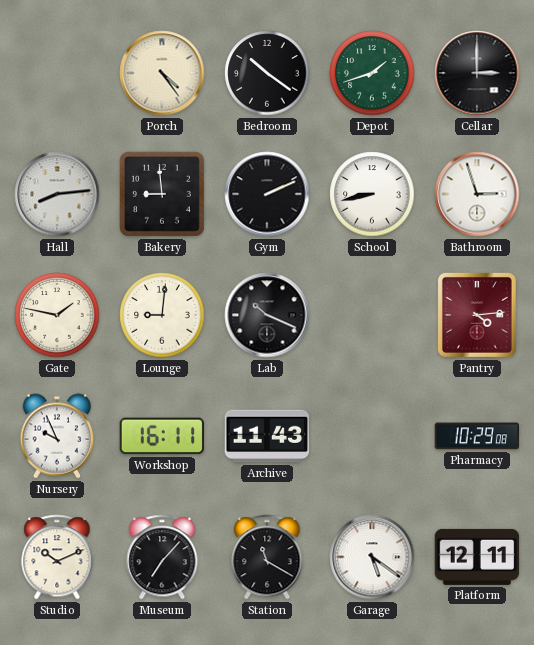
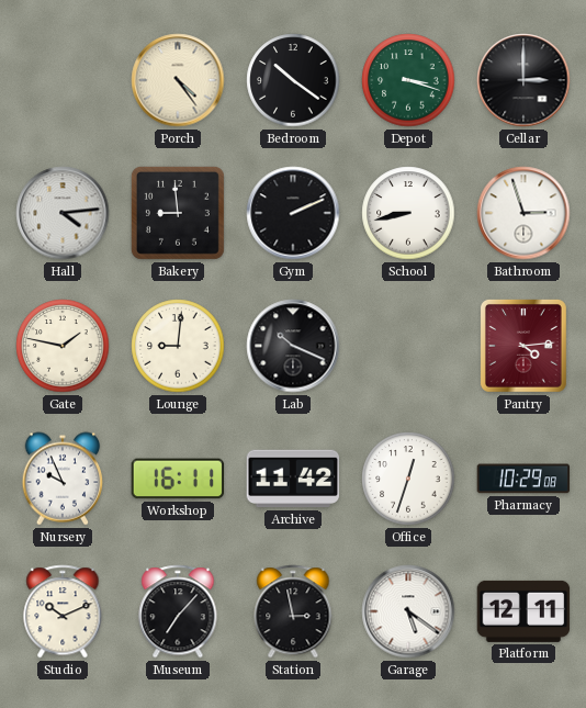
Depot: 1:42 -> 3:18
Hall: 8:14 -> 4:14
Archive: 11:43 -> 11:42
Office: none -> 12:33
Station: 11:20 -> 2:58
